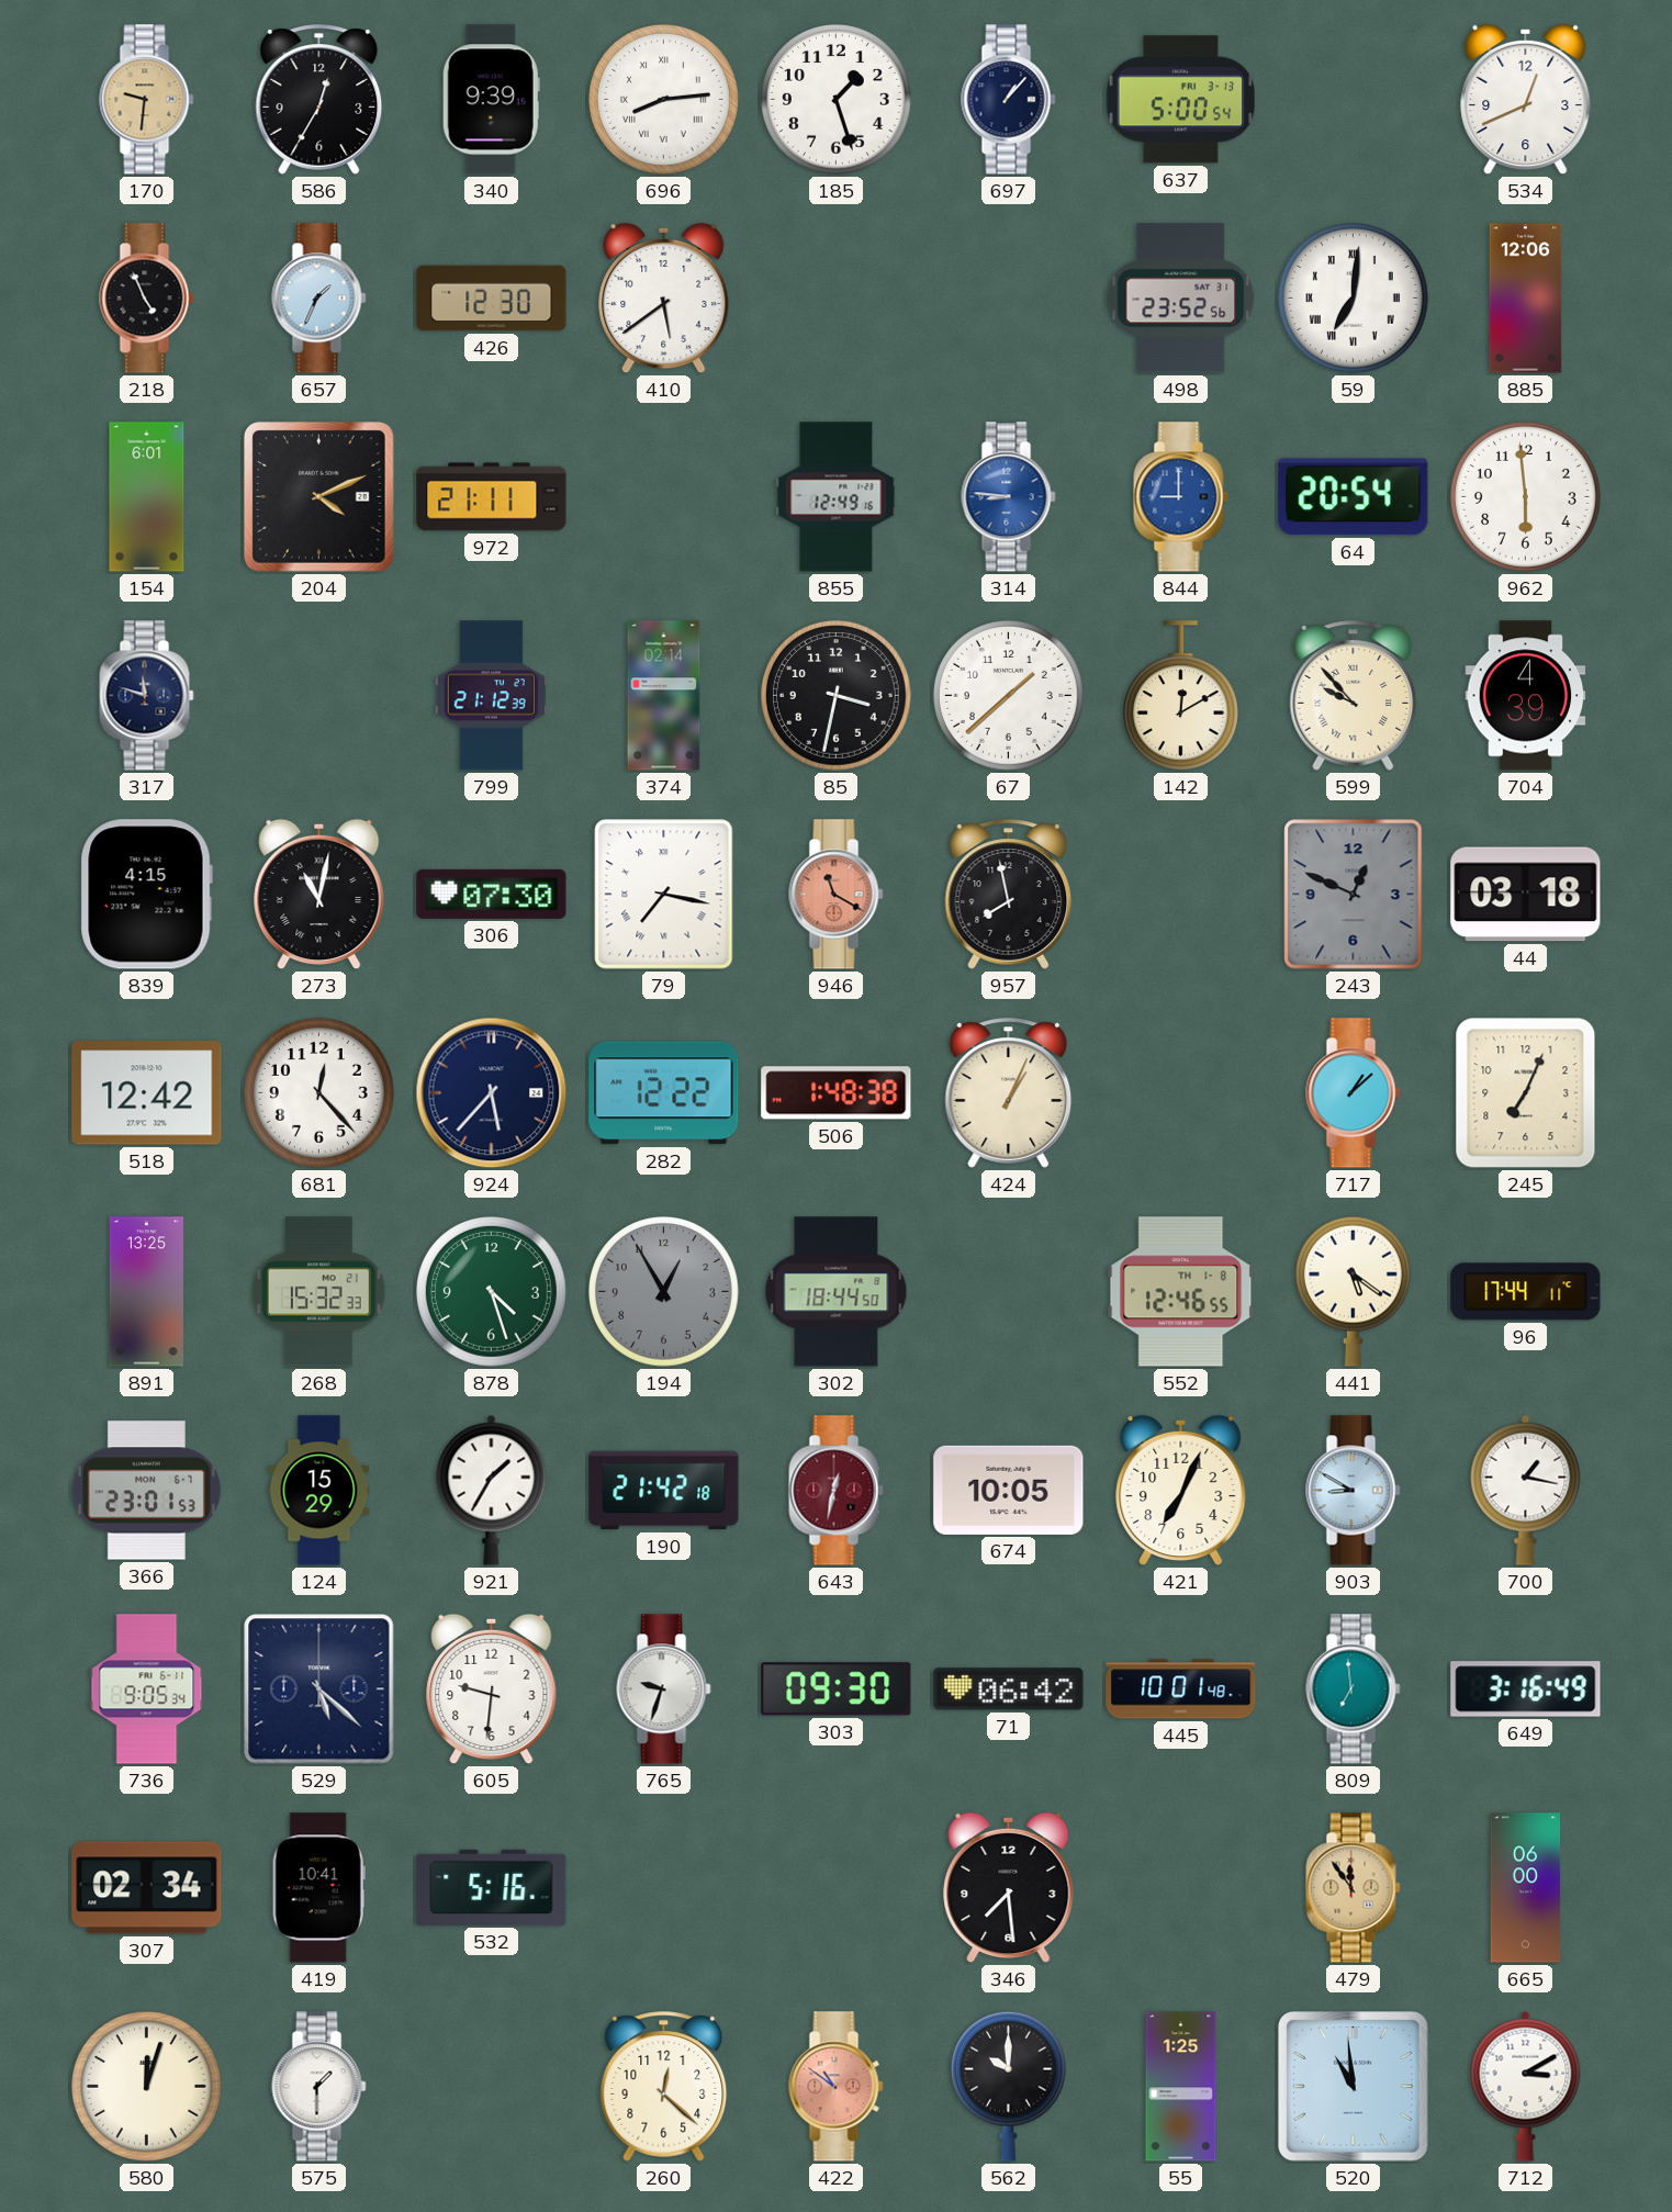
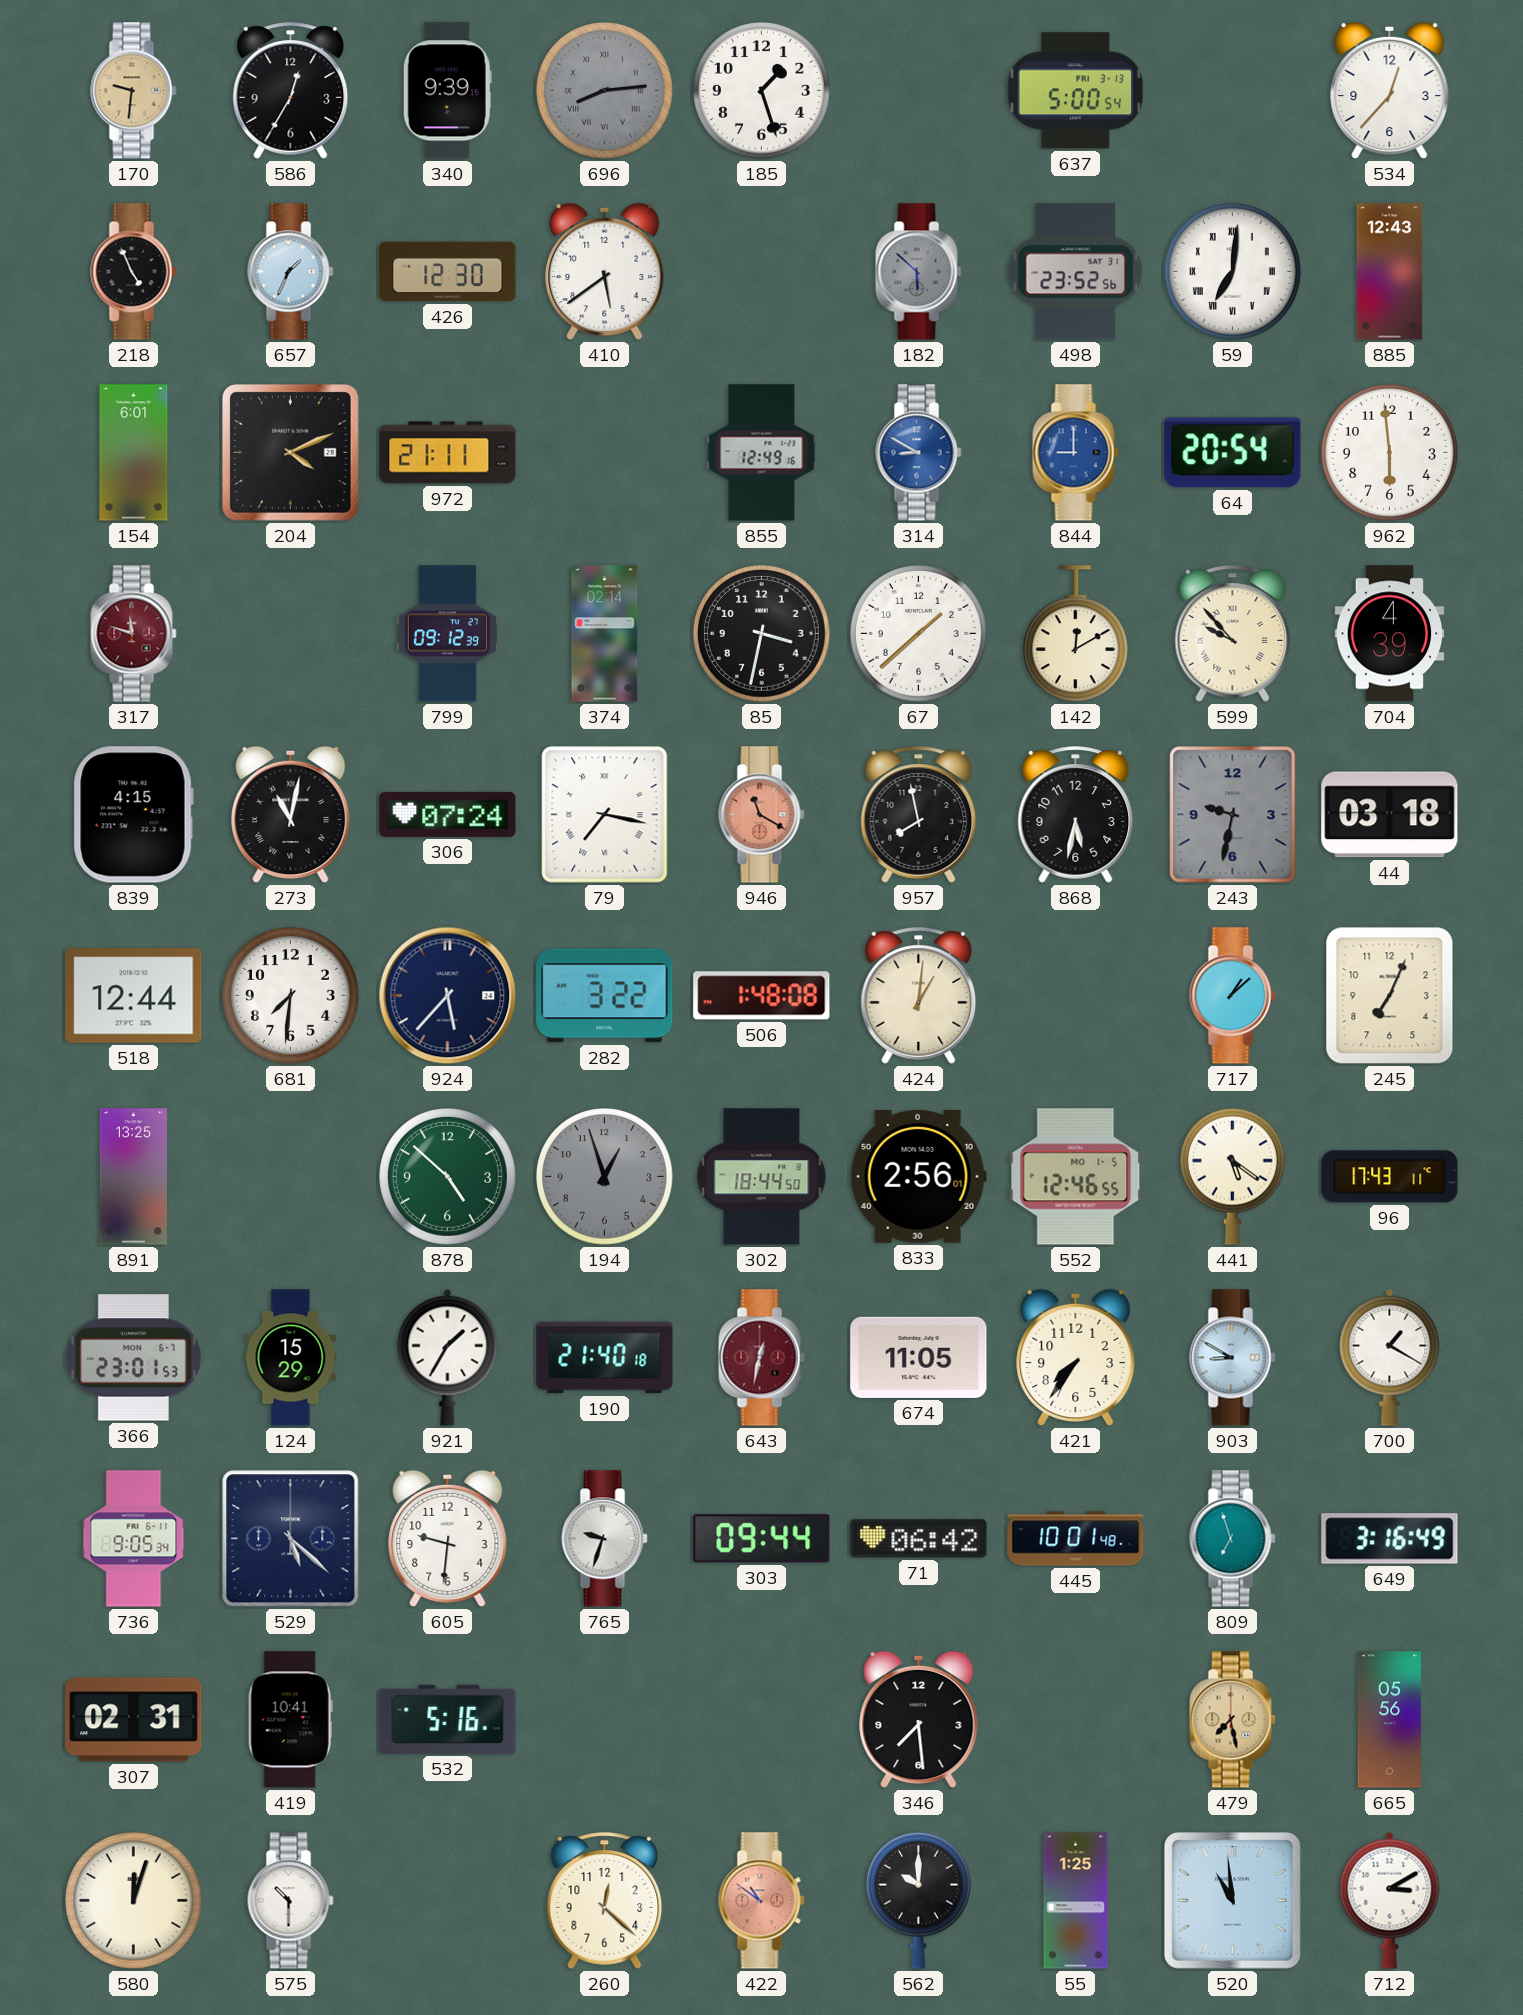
696 dial: white -> grey
697: 1:07 -> none
534: 12:41 -> 12:37
182: none -> 5:52
885: 12:06 -> 12:43
314: 8:46 -> 8:50
317 dial: navy -> burgundy
799: 21:12 -> 09:12
306: 07:30 -> 07:24
868: none -> 5:32
243: 12:49 -> 9:32
518: 12:42 -> 12:44
681: 12:23 -> 7:31
282: 12:22 -> 3:22
506: 1:48:38 -> 1:48:08
424: 1:04 -> 1:01
268: 15:32 -> none
878: 4:27 -> 4:52
194: 12:55 -> 12:57
833: none -> 2:56
552 date: TH 1-8 -> MO 1-5
96: 17:44 -> 17:43
190: 21:42 -> 21:40
674: 10:05 -> 11:05
421: 7:04 -> 7:36
700: 1:17 -> 1:20
303: 09:30 -> 09:44
809: 6:59 -> 6:57
307: 02:34 -> 02:31
479: 11:54 -> 7:28
665: 06:00 -> 05:56
575: 1:30 -> 10:30
